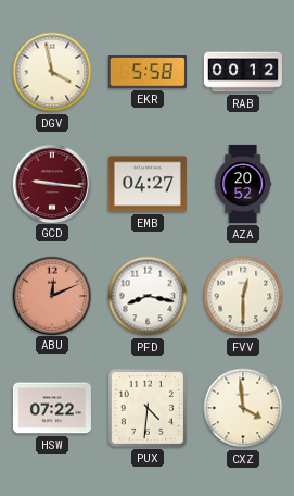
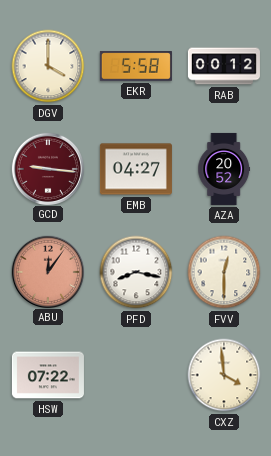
DGV: 3:58 -> 4:00
ABU: 12:11 -> 12:06
PUX: 4:31 -> none
